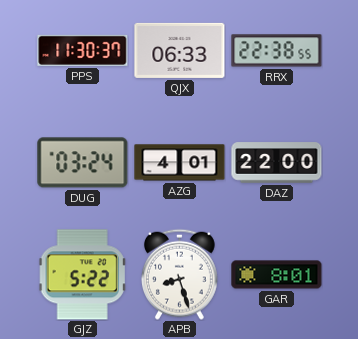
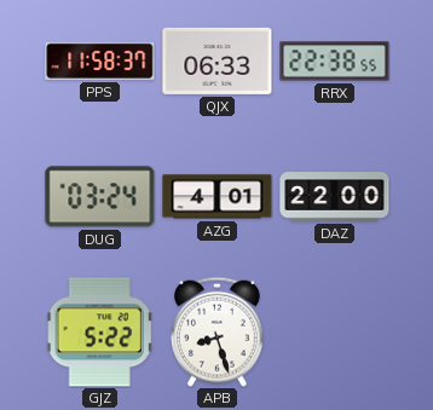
PPS: 11:30 -> 11:58
GAR: 8:01 -> none
